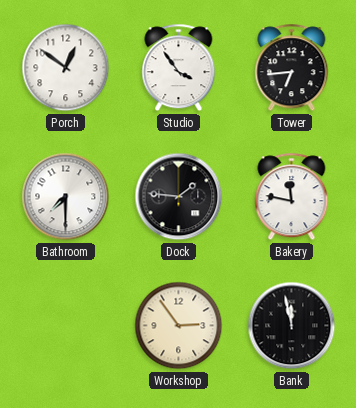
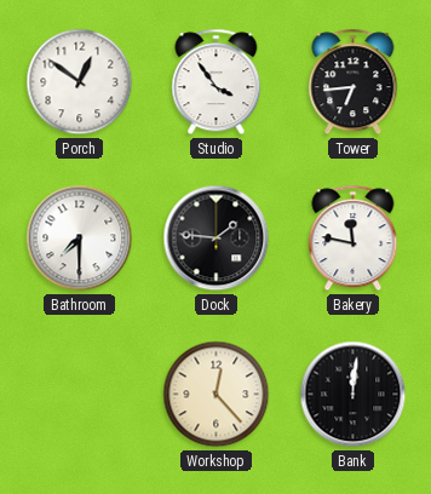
Workshop: 2:54 -> 12:23
Bank: 11:58 -> 12:01
